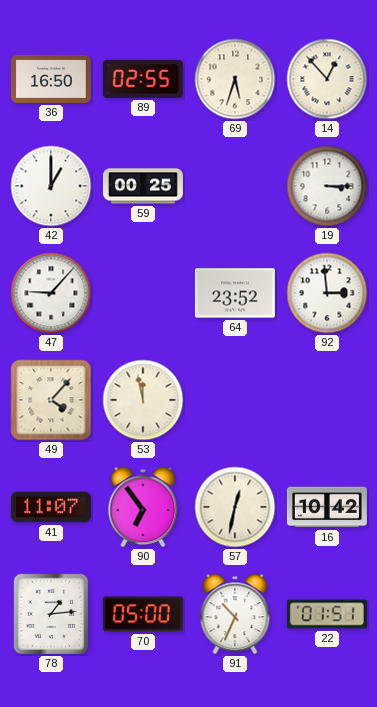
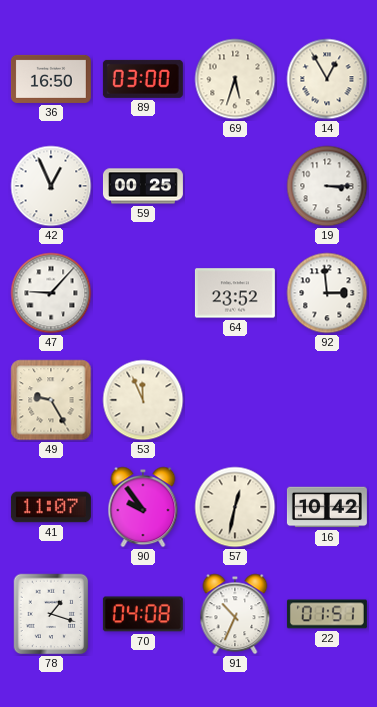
89: 02:55 -> 03:00
14: 12:53 -> 12:55
42: 1:00 -> 12:56
49: 4:07 -> 9:25
53: 11:58 -> 11:56
90: 6:54 -> 9:54
78: 1:14 -> 1:18
70: 05:00 -> 04:08
